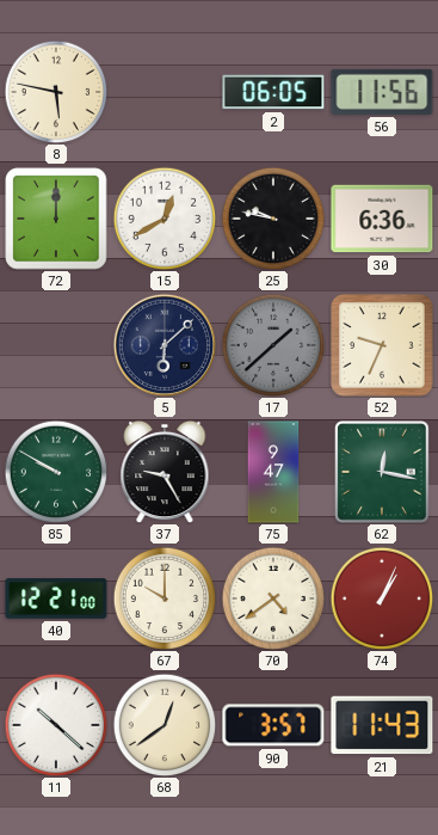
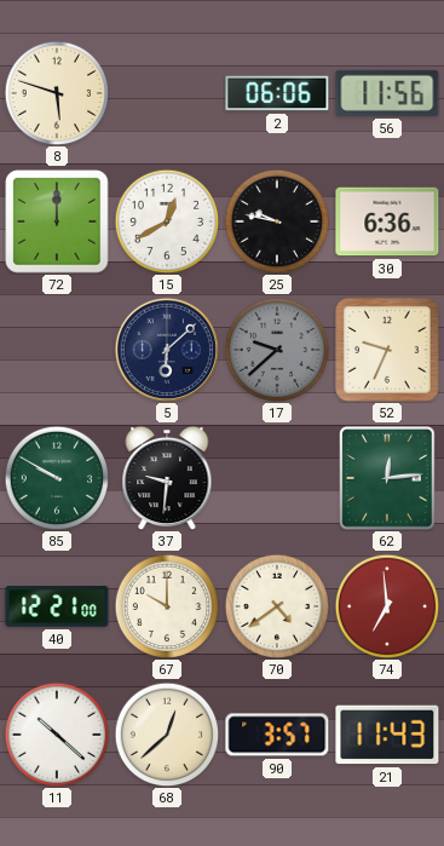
8: 5:47 -> 5:48
2: 06:05 -> 06:06
17: 1:38 -> 9:38
37: 9:25 -> 9:31
75: 9:47 -> none
62: 12:17 -> 12:14
74: 1:04 -> 6:59
68: 12:39 -> 12:38
